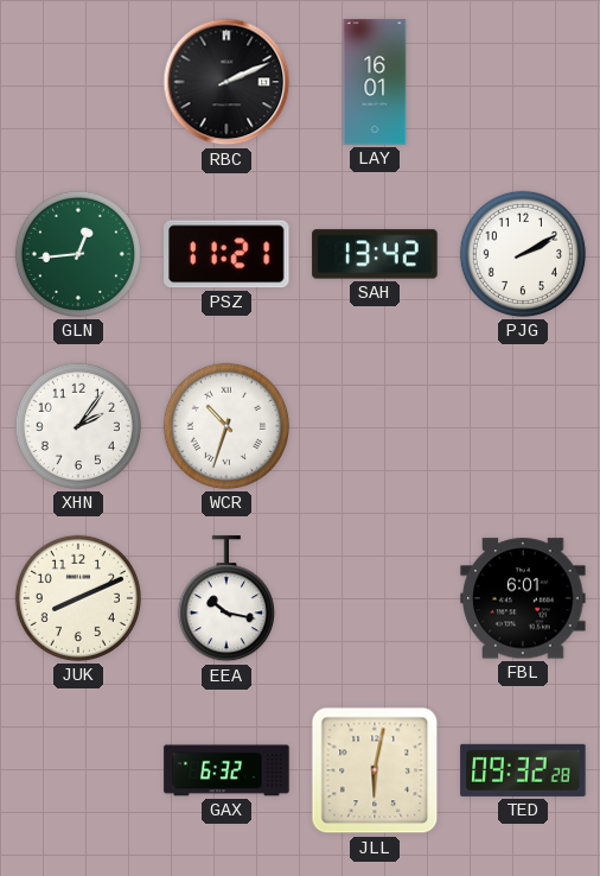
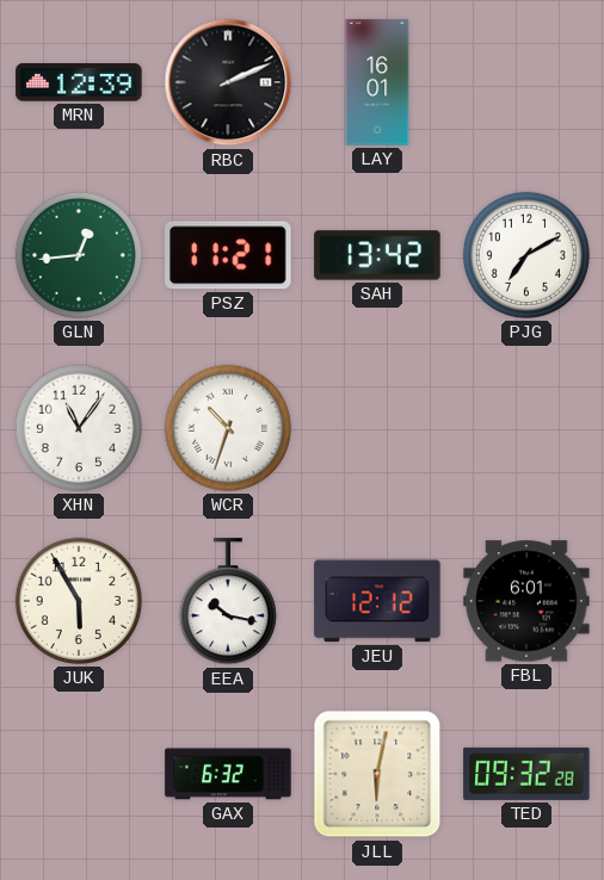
MRN: none -> 12:39
PJG: 2:10 -> 7:10
XHN: 2:06 -> 11:06
JUK: 8:11 -> 5:55
JEU: none -> 12:12
